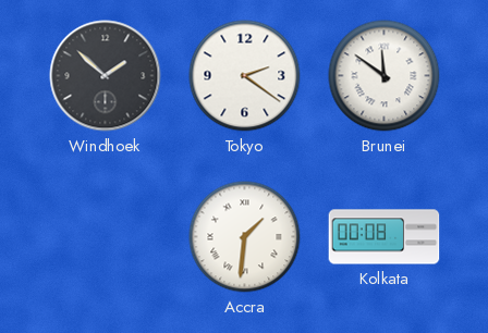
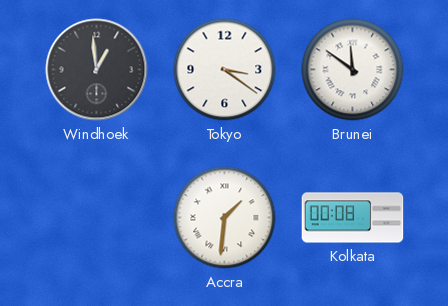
Windhoek: 1:52 -> 12:59
Tokyo: 2:21 -> 3:21
